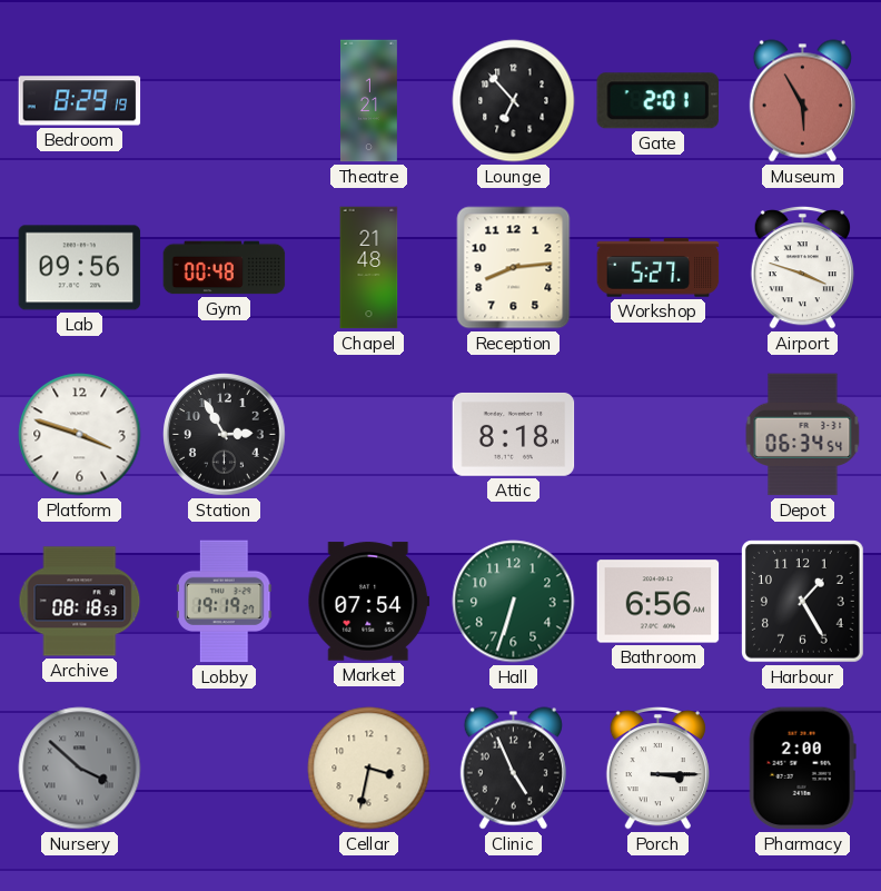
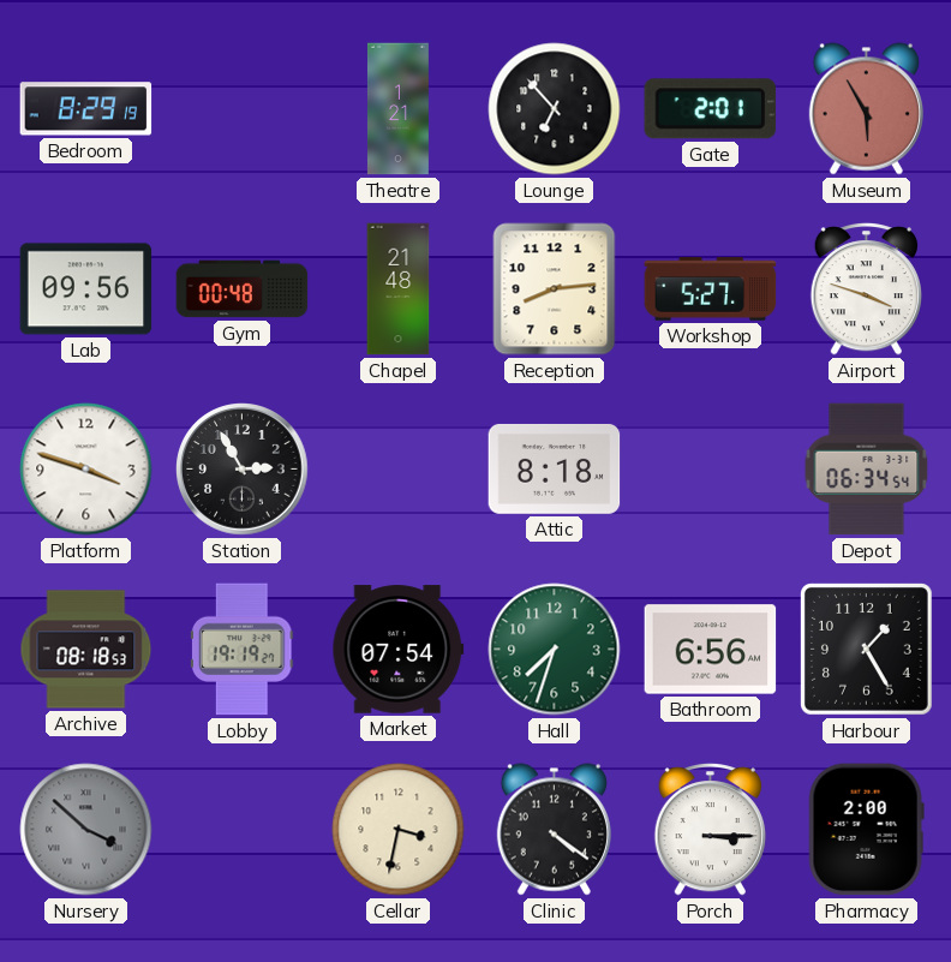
Hall: 6:33 -> 7:33
Clinic: 4:56 -> 4:21
